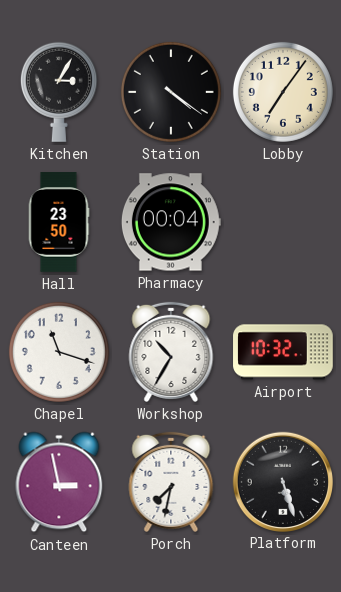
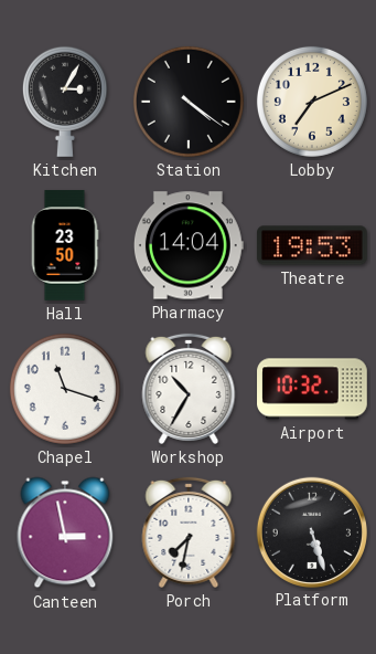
Lobby: 7:06 -> 7:11
Pharmacy: 00:04 -> 14:04
Theatre: none -> 19:53
